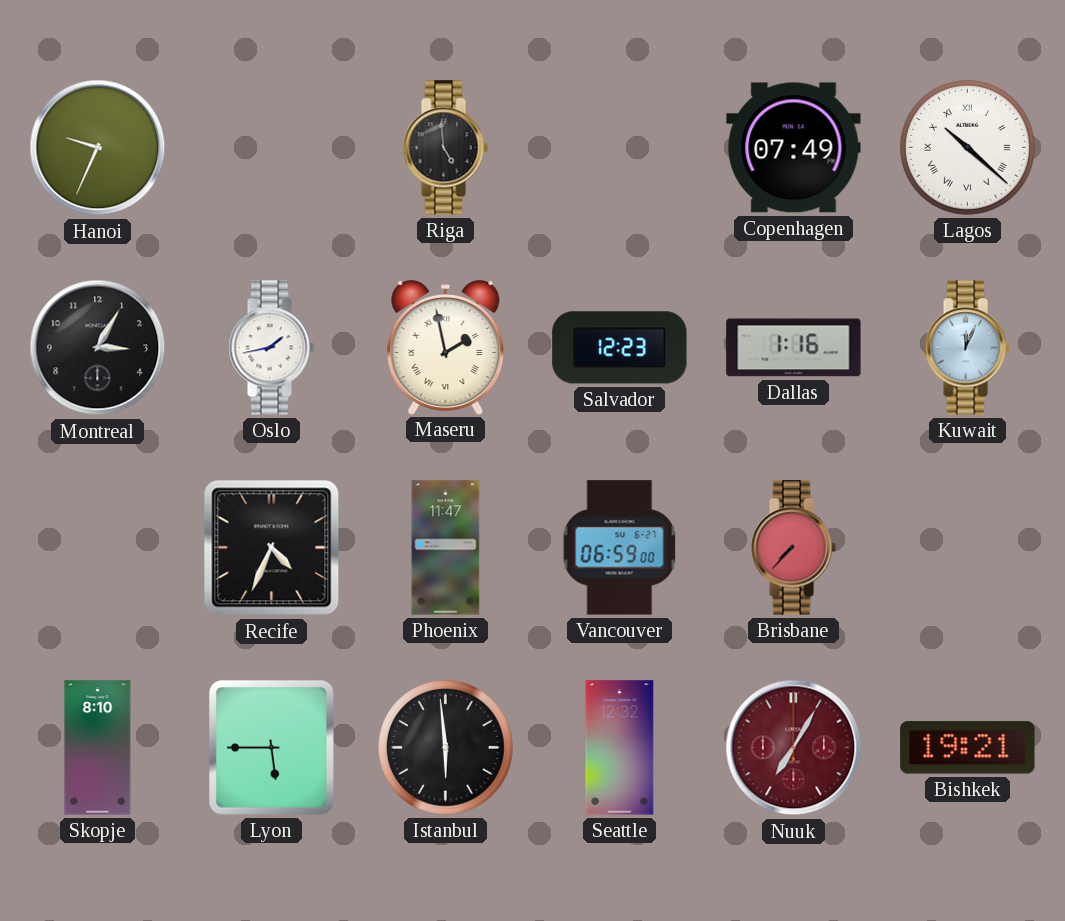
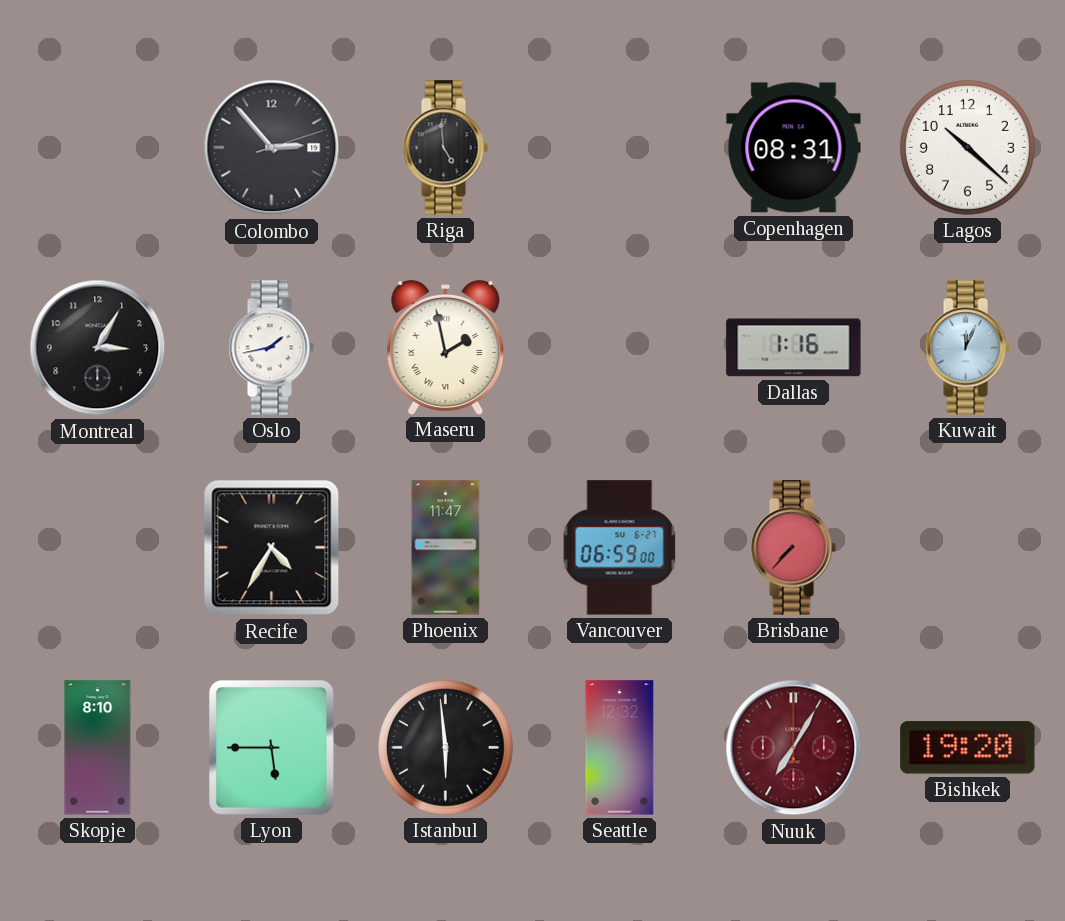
Hanoi: 9:34 -> none
Colombo: none -> 2:53
Copenhagen: 07:49 -> 08:31
Lagos numerals: Roman -> Arabic
Salvador: 12:23 -> none
Recife: 4:34 -> 4:35
Bishkek: 19:21 -> 19:20
